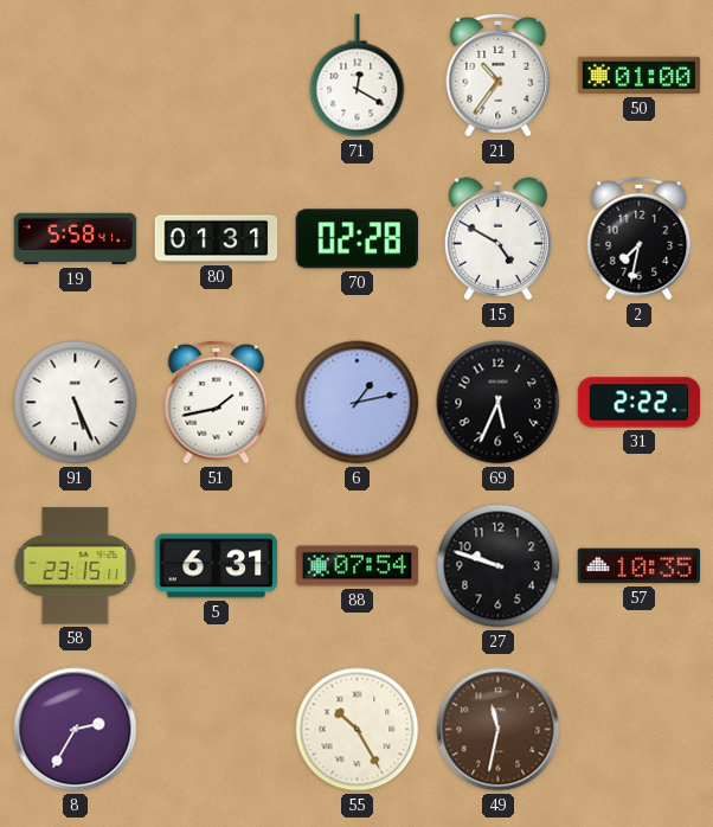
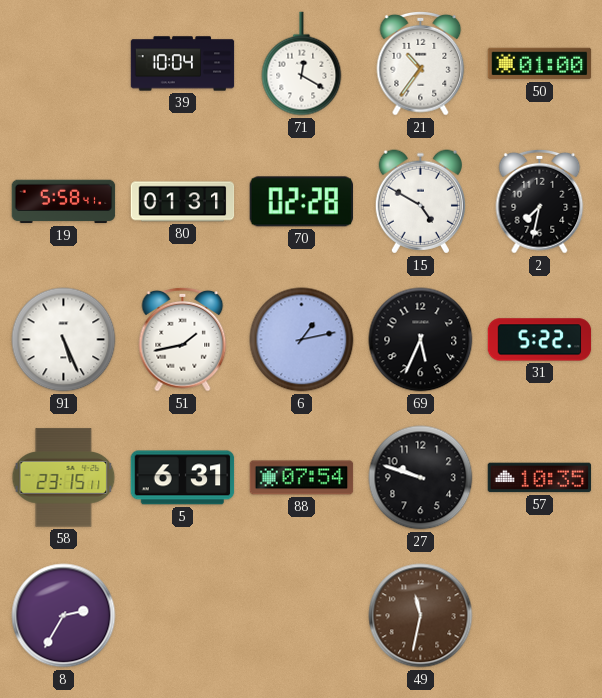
39: none -> 10:04
31: 2:22 -> 5:22
55: 10:25 -> none
